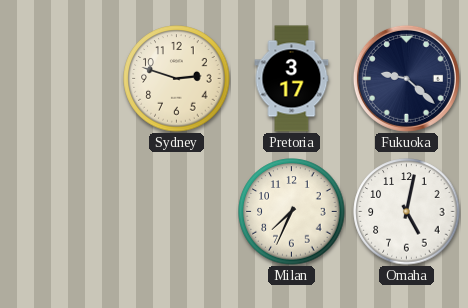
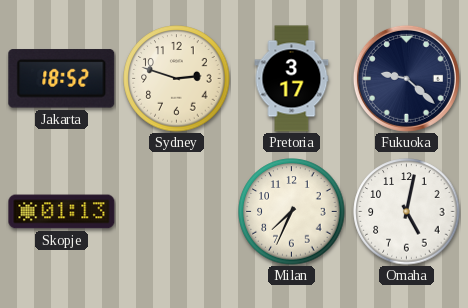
Jakarta: none -> 18:52
Skopje: none -> 01:13
